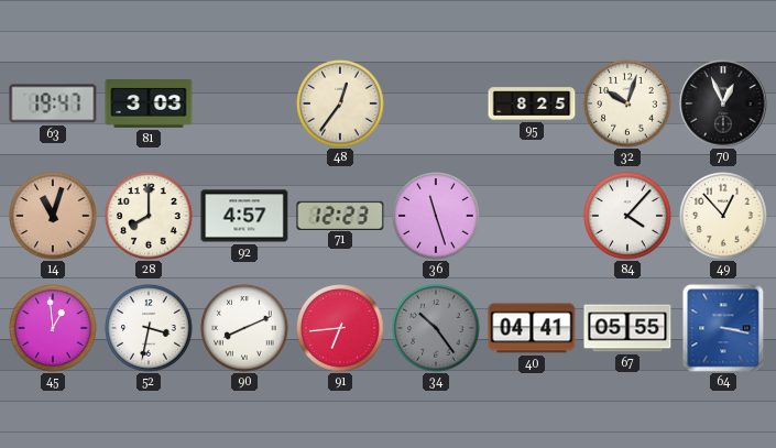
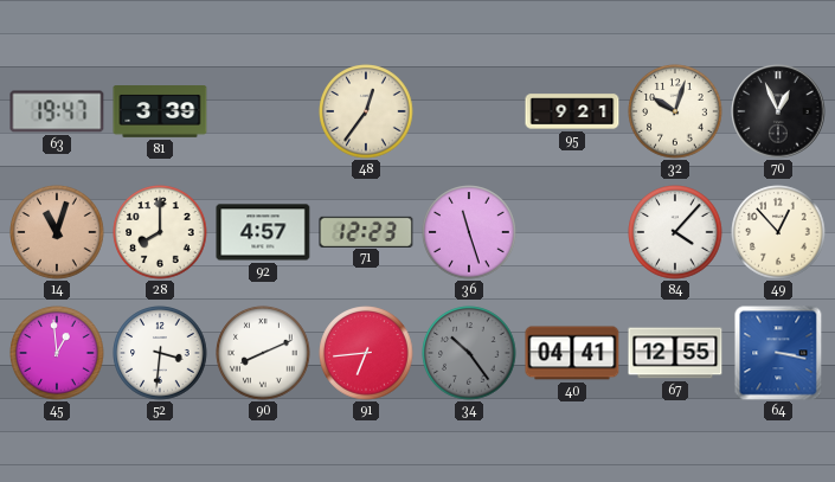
81: 3:03 -> 3:39
95: 8:25 -> 9:21
52: 3:32 -> 3:31
67: 05:55 -> 12:55
